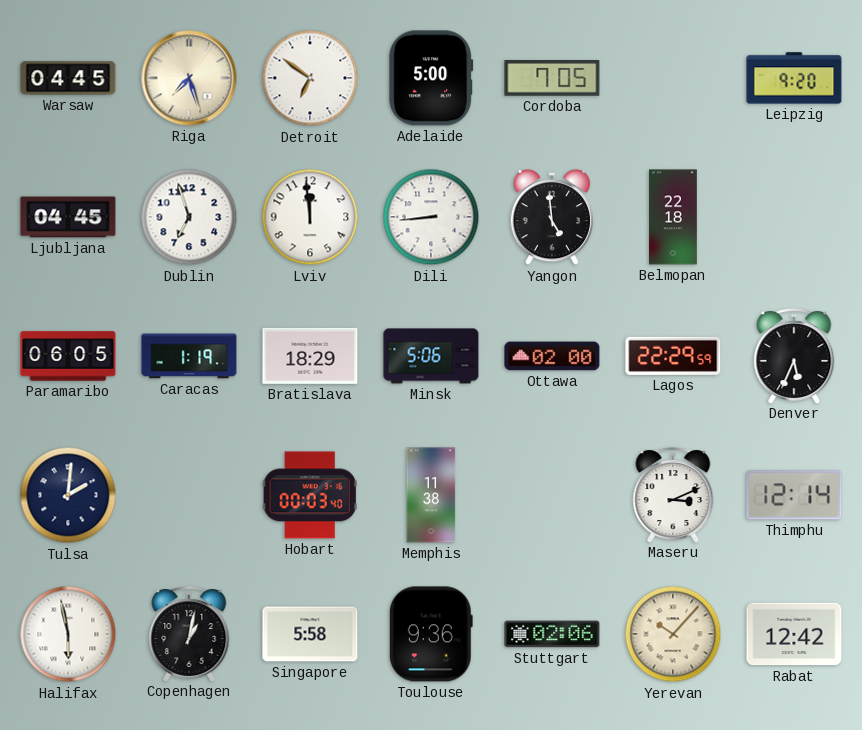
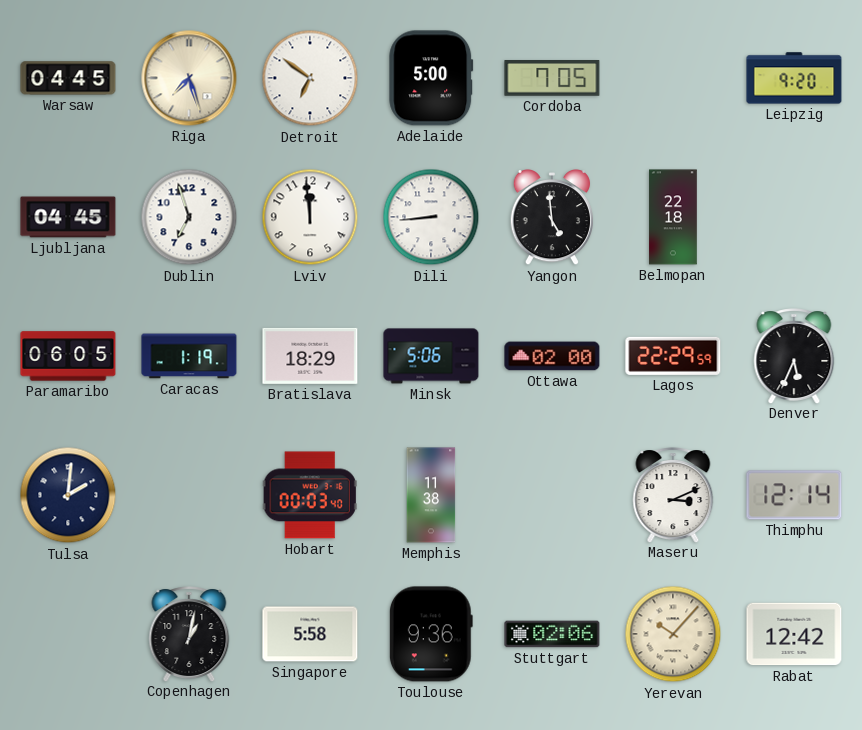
Halifax: 5:58 -> none
